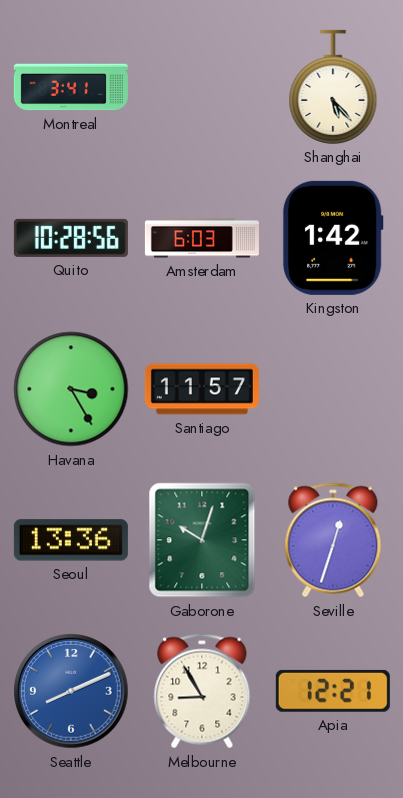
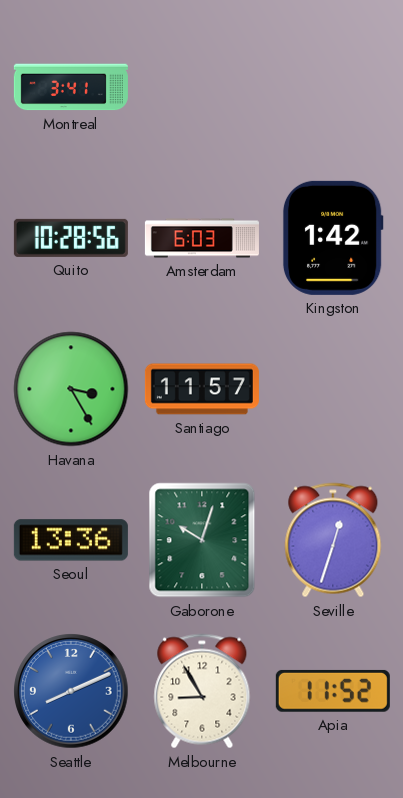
Shanghai: 5:23 -> none
Apia: 12:21 -> 11:52
